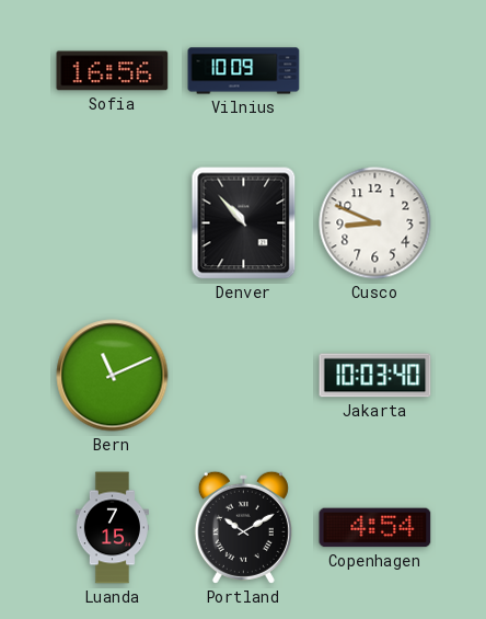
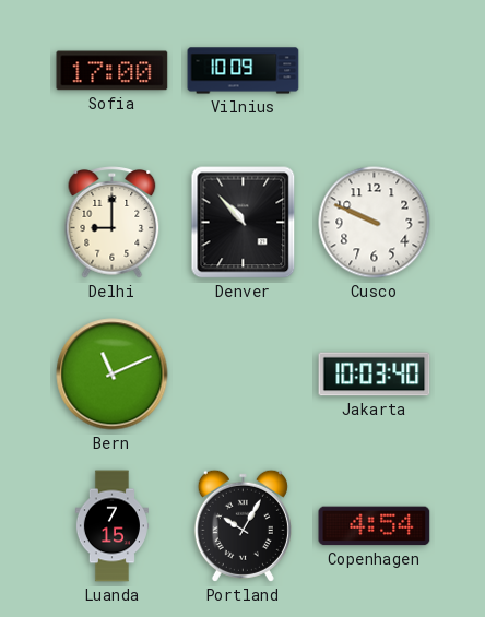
Sofia: 16:56 -> 17:00
Delhi: none -> 9:00
Cusco: 8:49 -> 9:49
Portland: 10:10 -> 10:05
